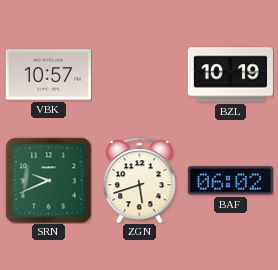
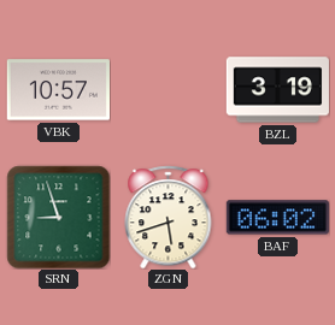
BZL: 10:19 -> 3:19
SRN: 9:41 -> 8:57
